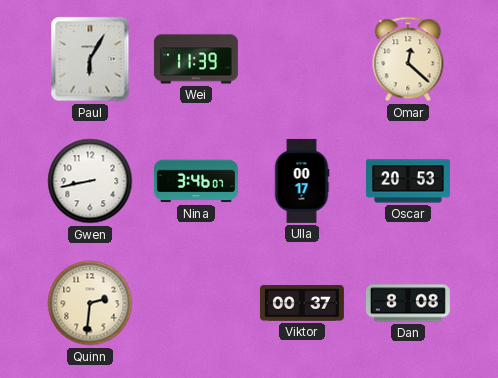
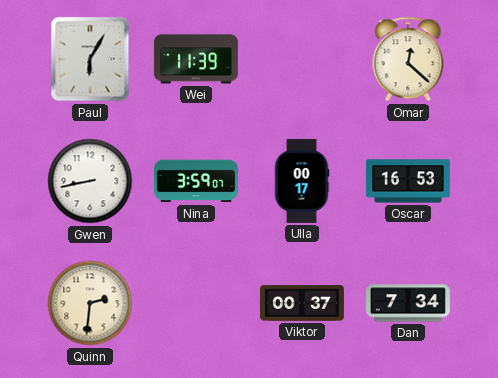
Nina: 3:46 -> 3:59
Oscar: 20:53 -> 16:53
Dan: 8:08 -> 7:34
